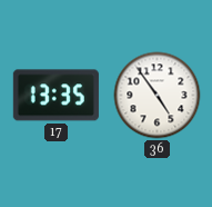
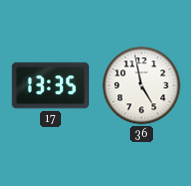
36: 4:54 -> 4:58
